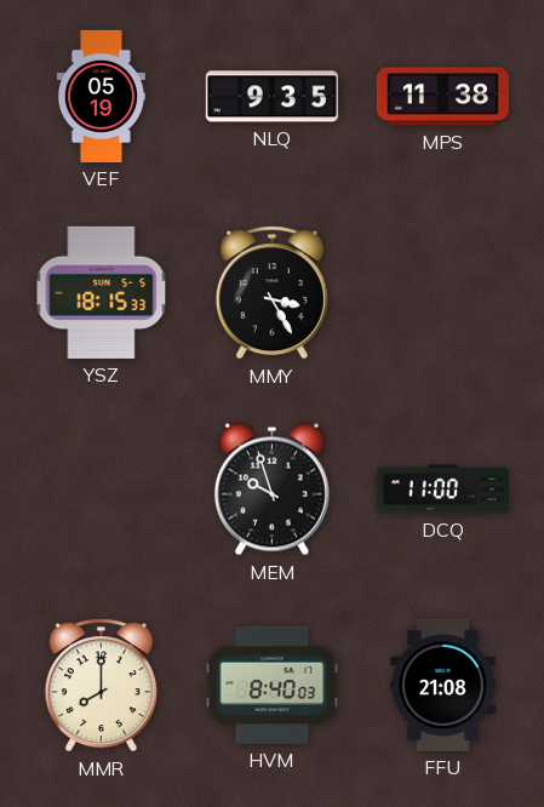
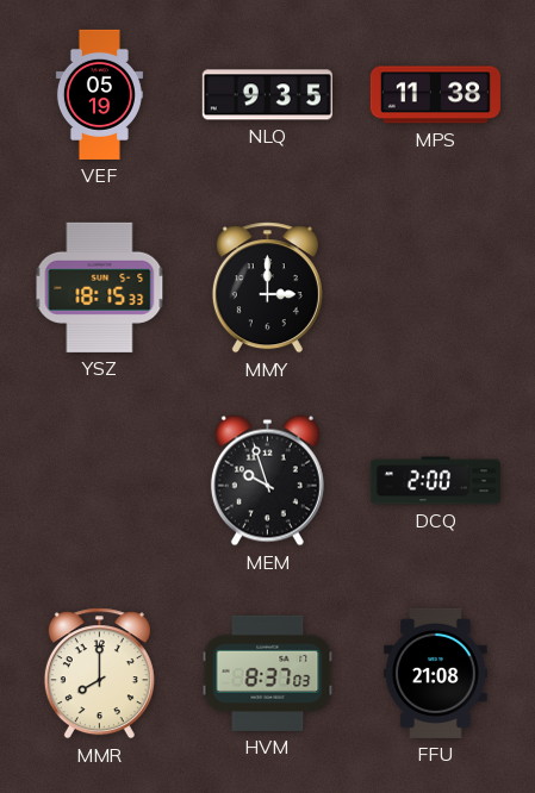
MMY: 3:25 -> 3:00
DCQ: 11:00 -> 2:00
HVM: 8:40 -> 8:37
